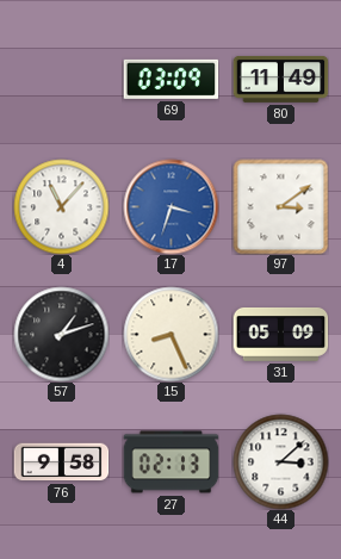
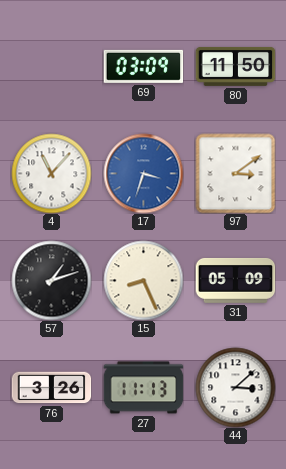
80: 11:49 -> 11:50
76: 9:58 -> 3:26
27: 02:13 -> 11:13
